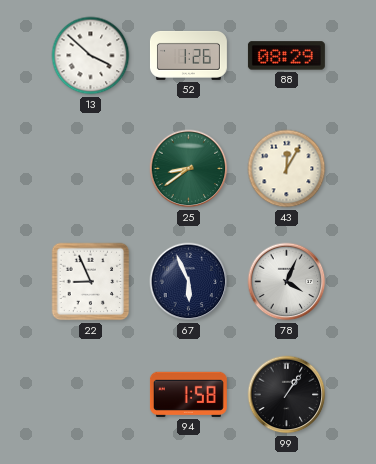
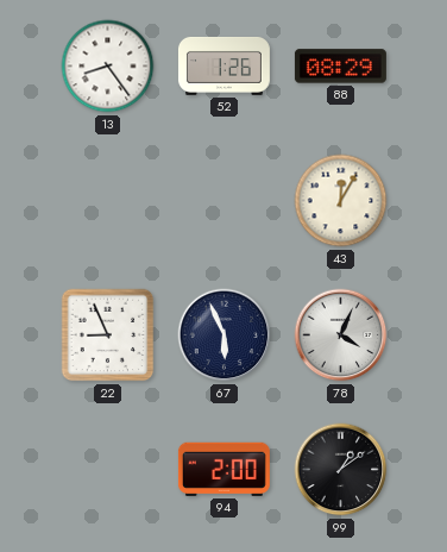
13: 3:52 -> 8:24
25: 8:39 -> none
94: 1:58 -> 2:00
99: 1:06 -> 1:09
